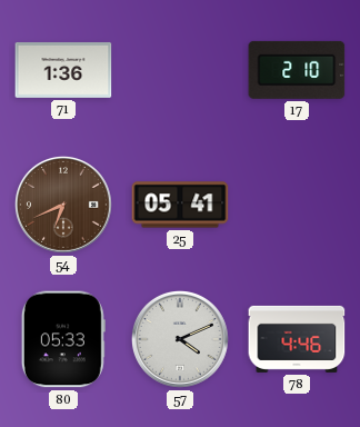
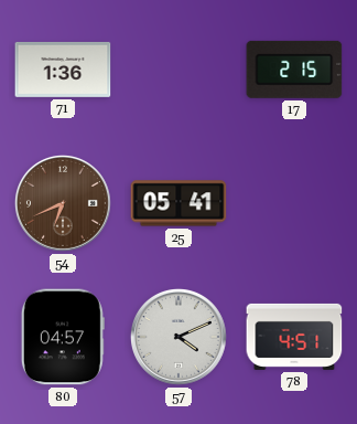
17: 2:10 -> 2:15
80: 05:33 -> 04:57
78: 4:46 -> 4:51
